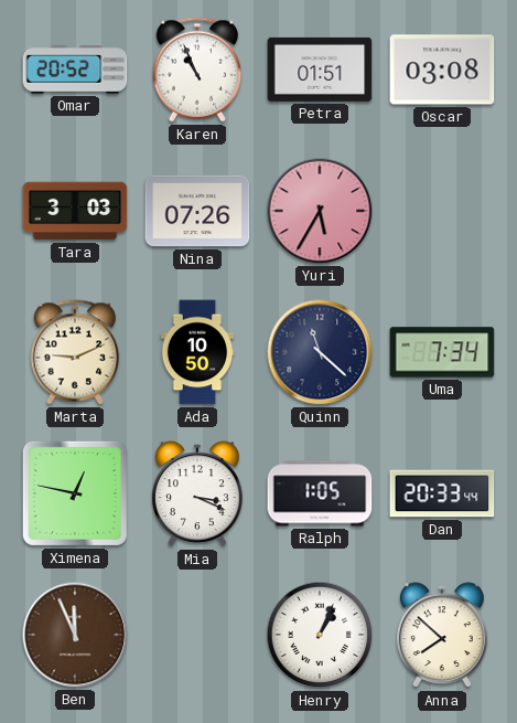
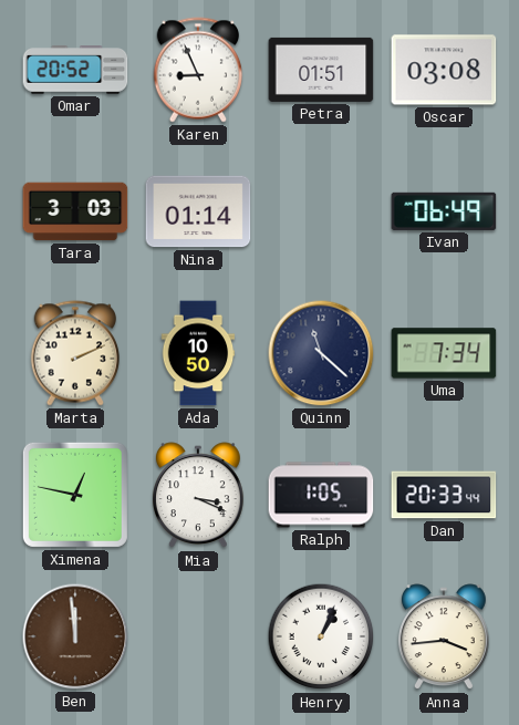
Karen: 10:56 -> 8:56
Nina: 07:26 -> 01:14
Yuri: 5:35 -> none
Ivan: none -> 06:49
Marta: 9:11 -> 2:11
Ben: 11:56 -> 11:59
Anna: 7:52 -> 3:44
